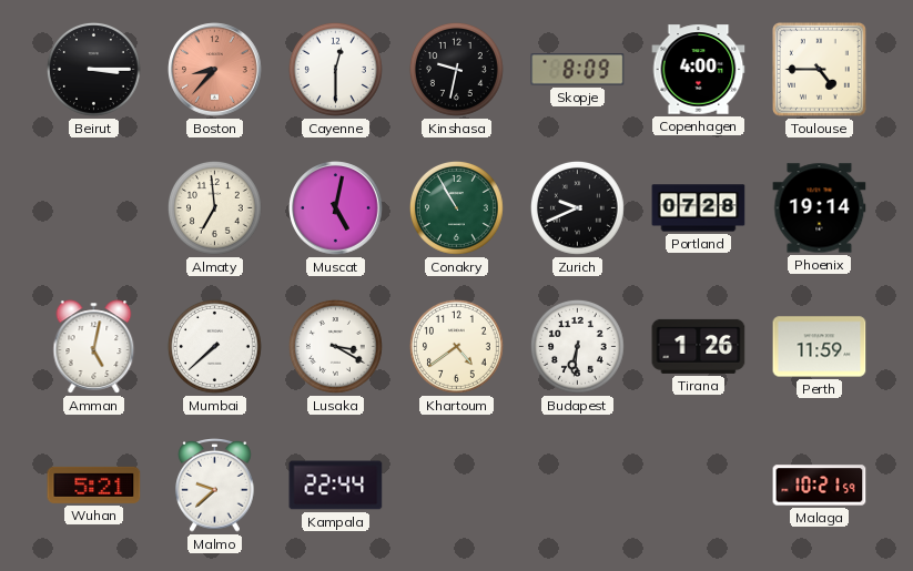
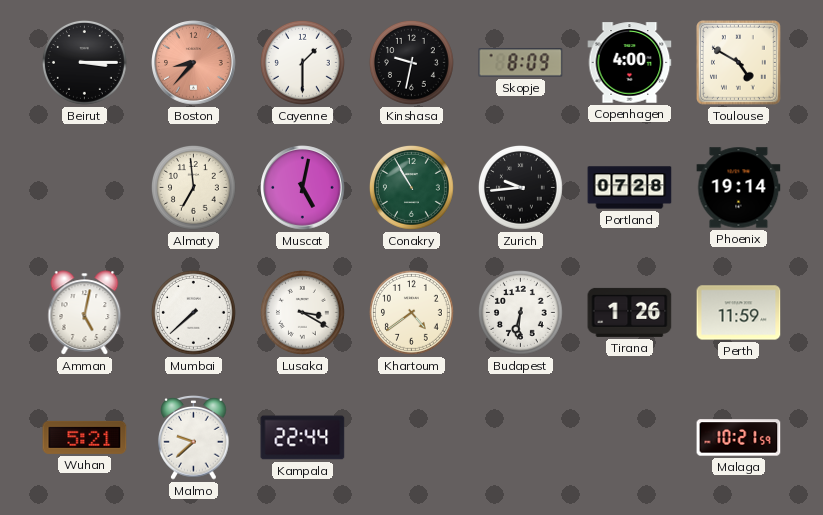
Cayenne: 12:30 -> 1:30
Toulouse: 4:45 -> 4:50
Zurich: 9:41 -> 9:44
